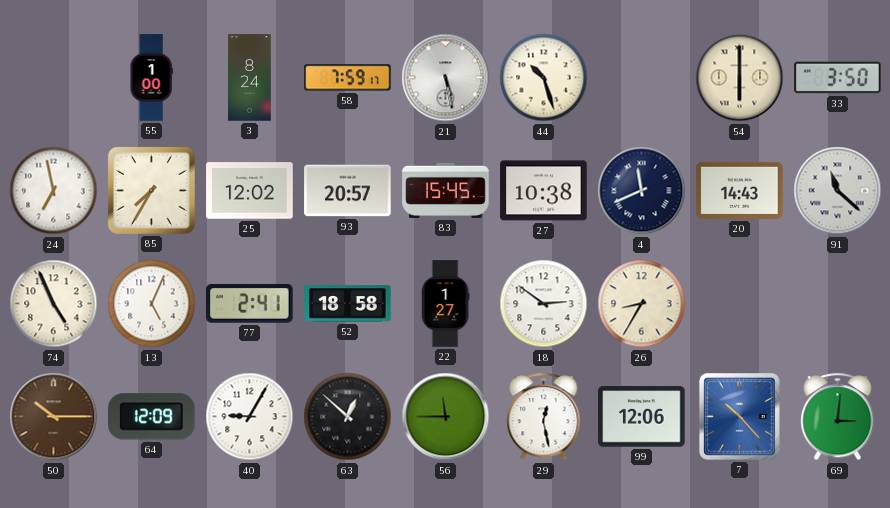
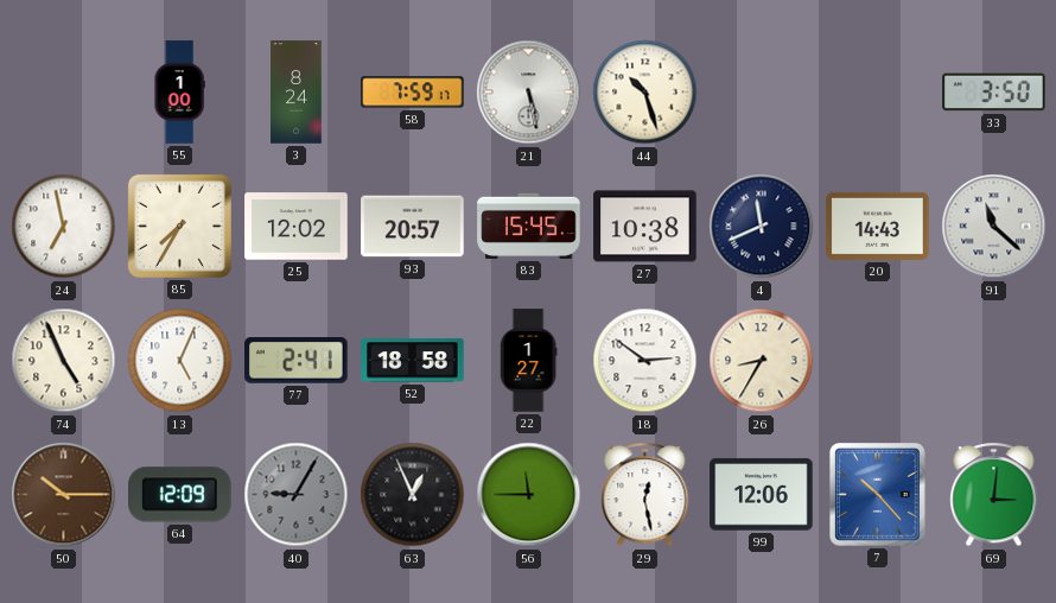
54: 6:00 -> none
40 dial: white -> grey
63: 12:52 -> 12:56
